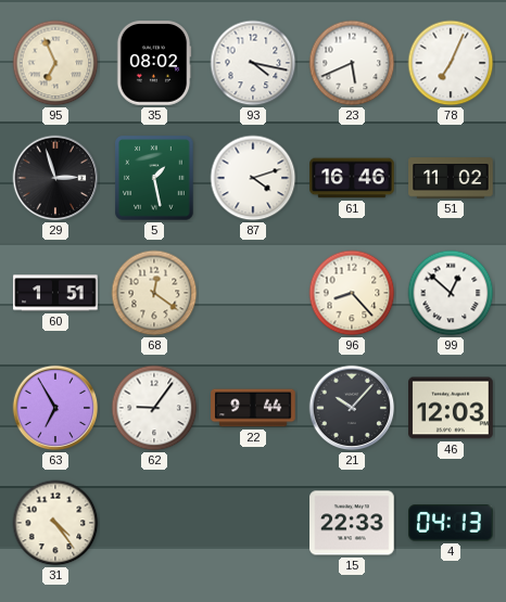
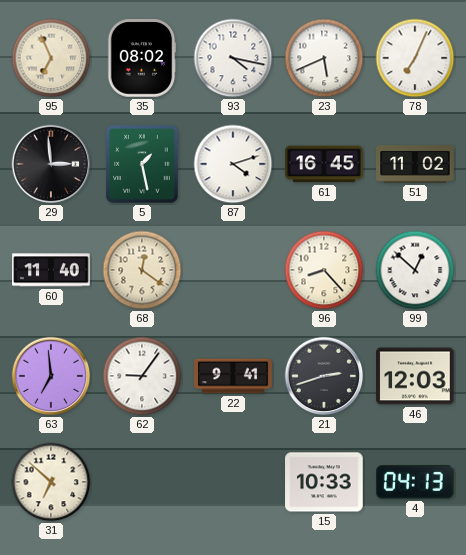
29: 2:57 -> 2:59
61: 16:46 -> 16:45
60: 1:51 -> 11:40
63: 6:55 -> 6:59
22: 9:44 -> 9:41
21: 10:07 -> 2:42
31: 4:24 -> 6:52
15: 22:33 -> 10:33
